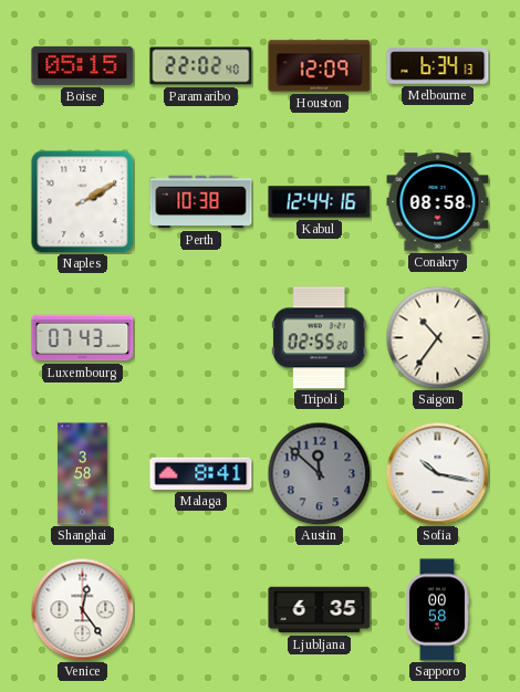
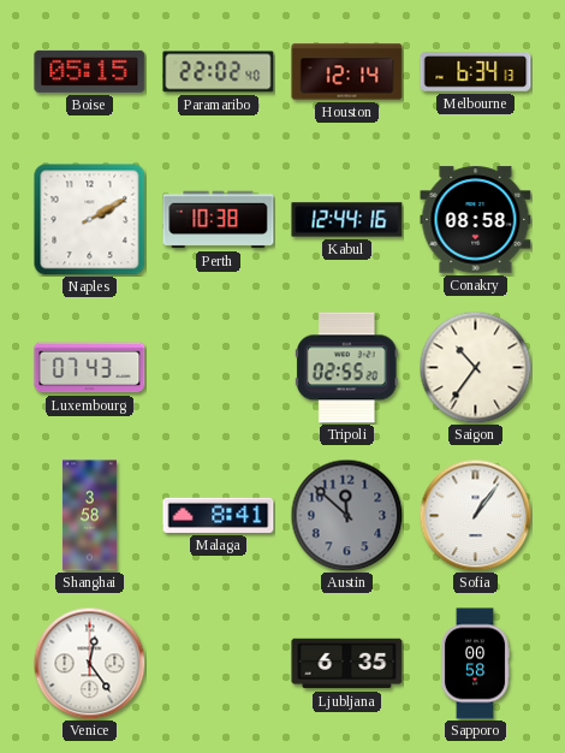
Houston: 12:09 -> 12:14
Sofia: 10:17 -> 1:06
